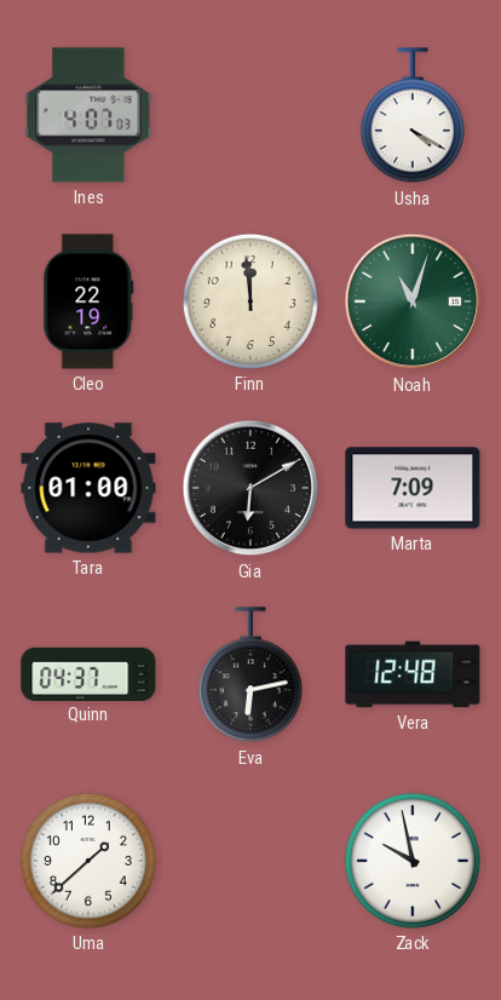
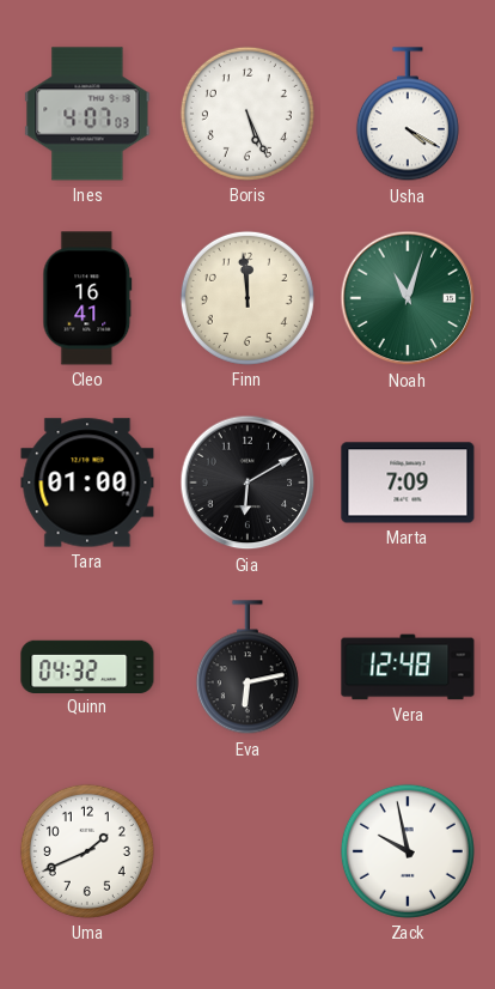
Boris: none -> 5:26
Cleo: 22:19 -> 16:41
Quinn: 04:37 -> 04:32
Uma: 1:38 -> 1:41
